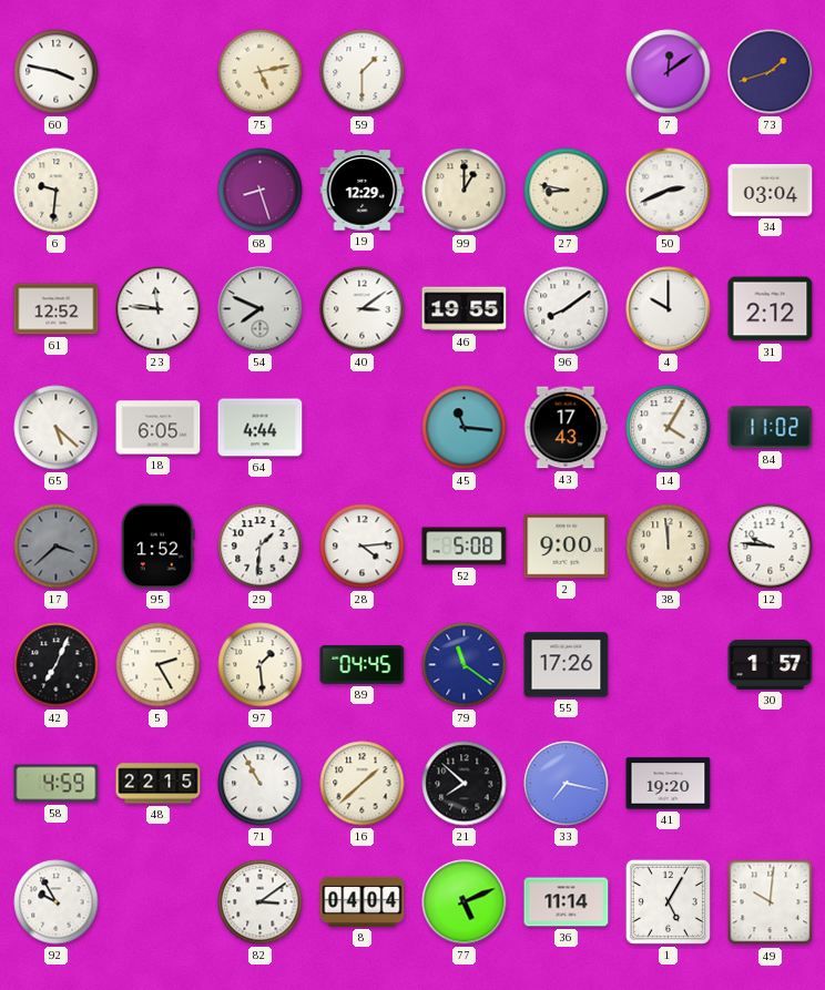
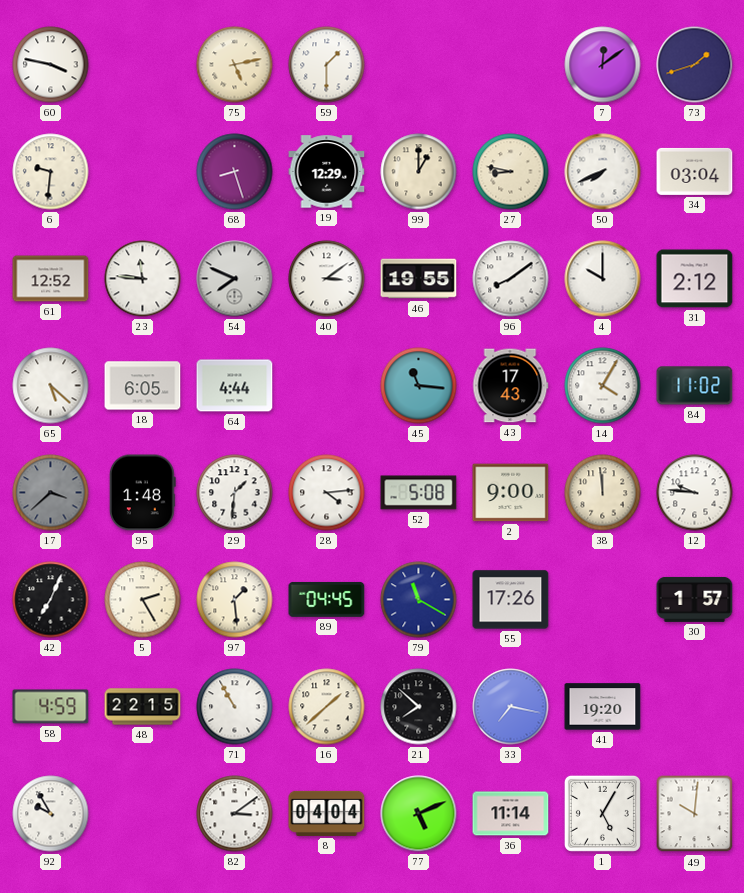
50: 2:41 -> 7:41
95: 1:52 -> 1:48
79: 11:21 -> 11:20
